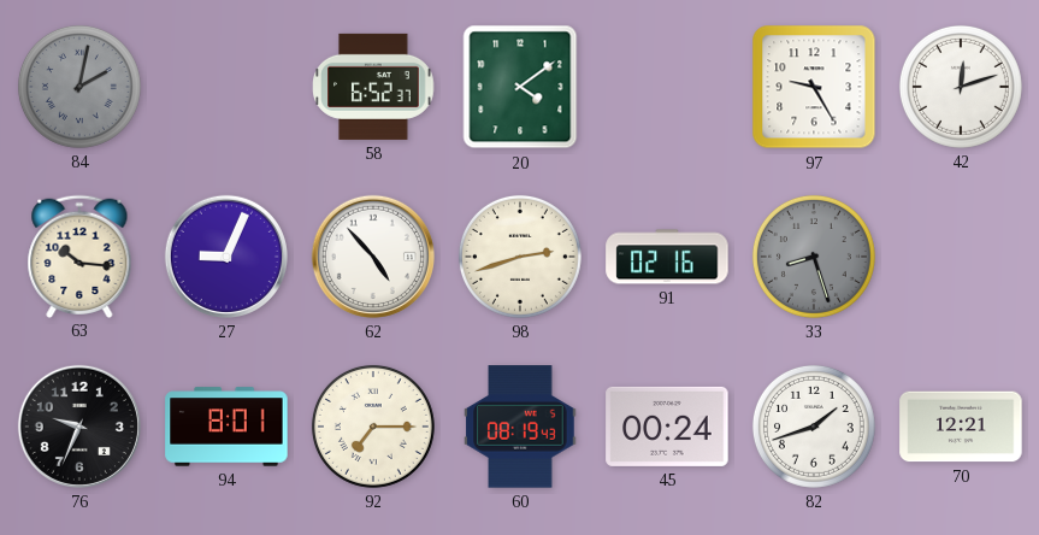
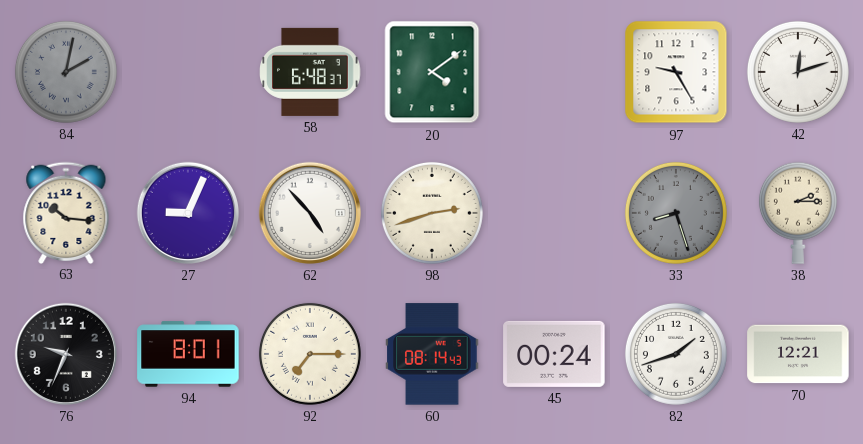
58: 6:52 -> 6:48
91: 02:16 -> none
38: none -> 2:15
60: 08:19 -> 08:14
